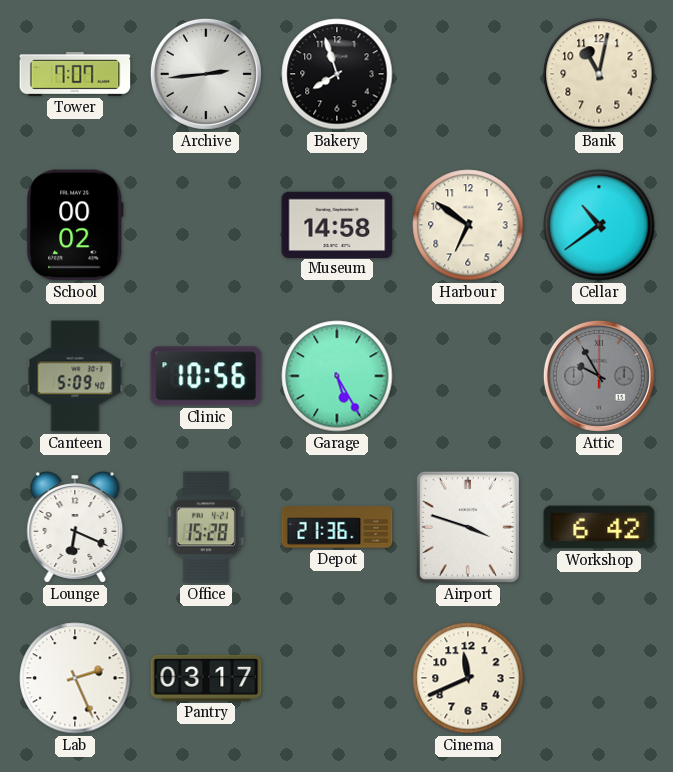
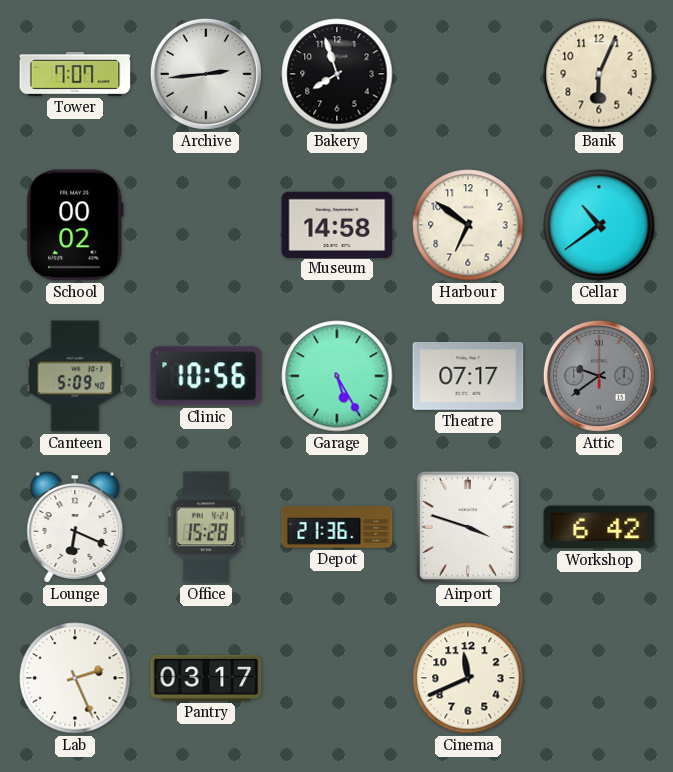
Bank: 11:02 -> 6:04
Theatre: none -> 07:17
Attic: 9:55 -> 9:39
